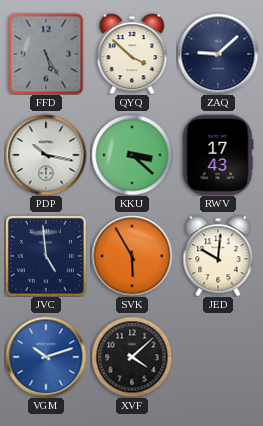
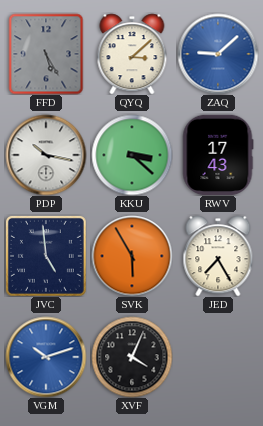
QYQ: 3:52 -> 3:08
ZAQ dial: navy -> blue
JED: 10:01 -> 7:25
XVF: 4:08 -> 4:04
